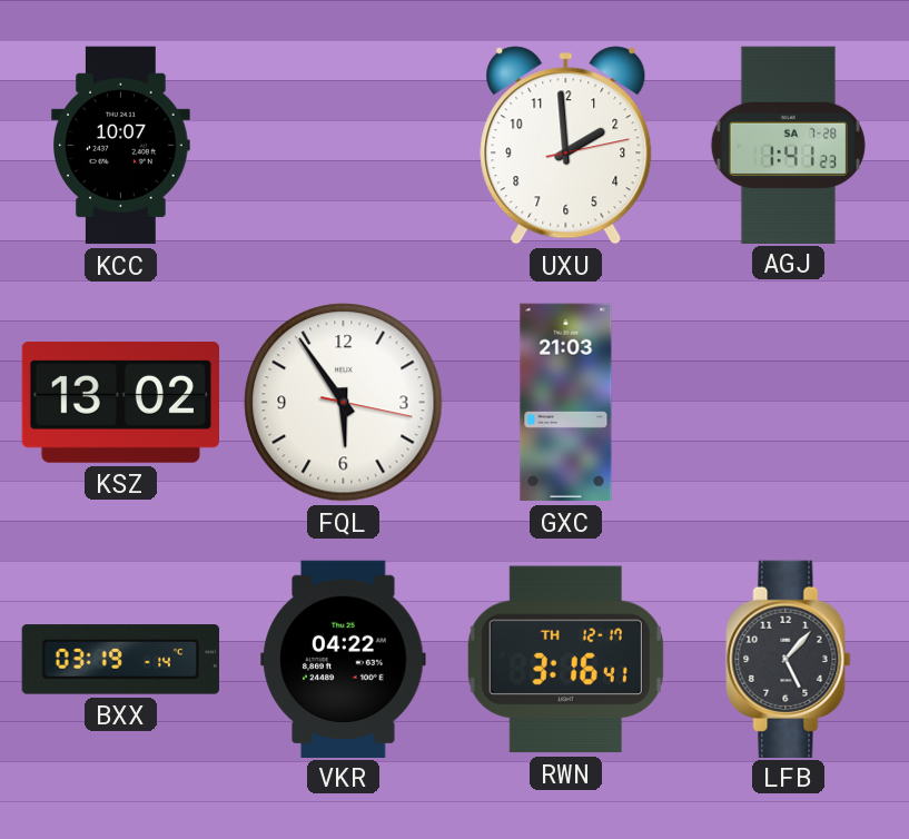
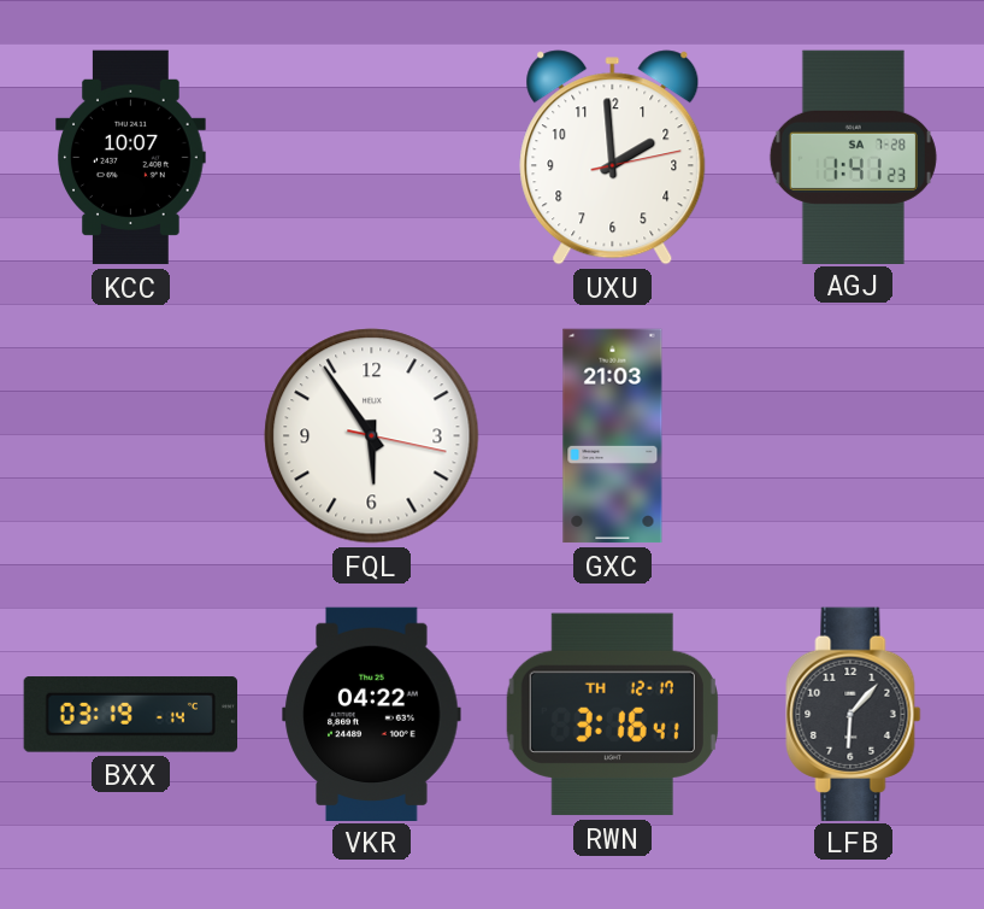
KSZ: 13:02 -> none
LFB: 5:07 -> 6:07
